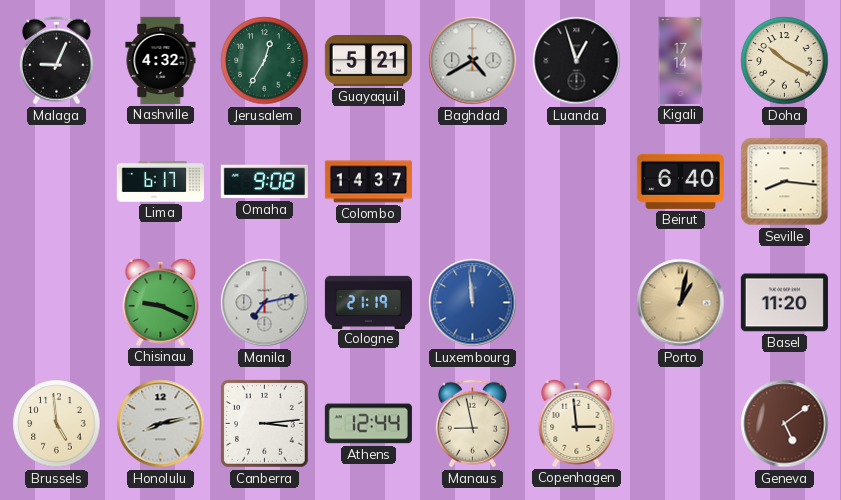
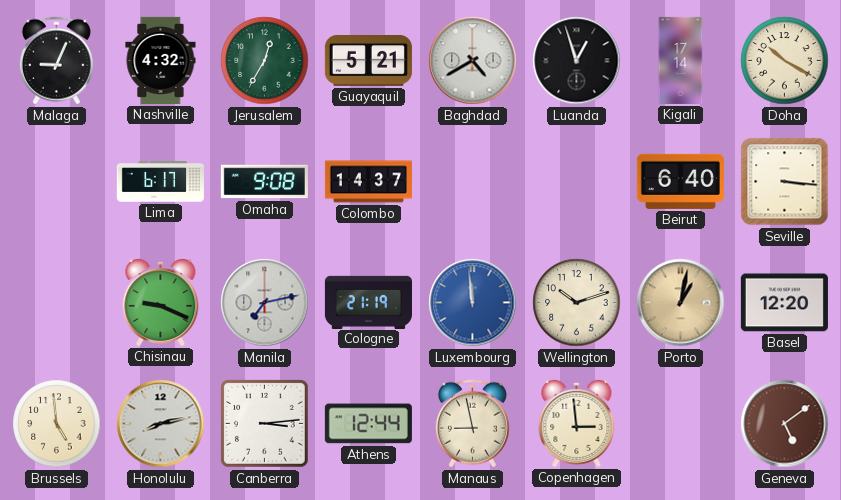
Seville: 8:16 -> 3:16
Wellington: none -> 10:12
Basel: 11:20 -> 12:20
